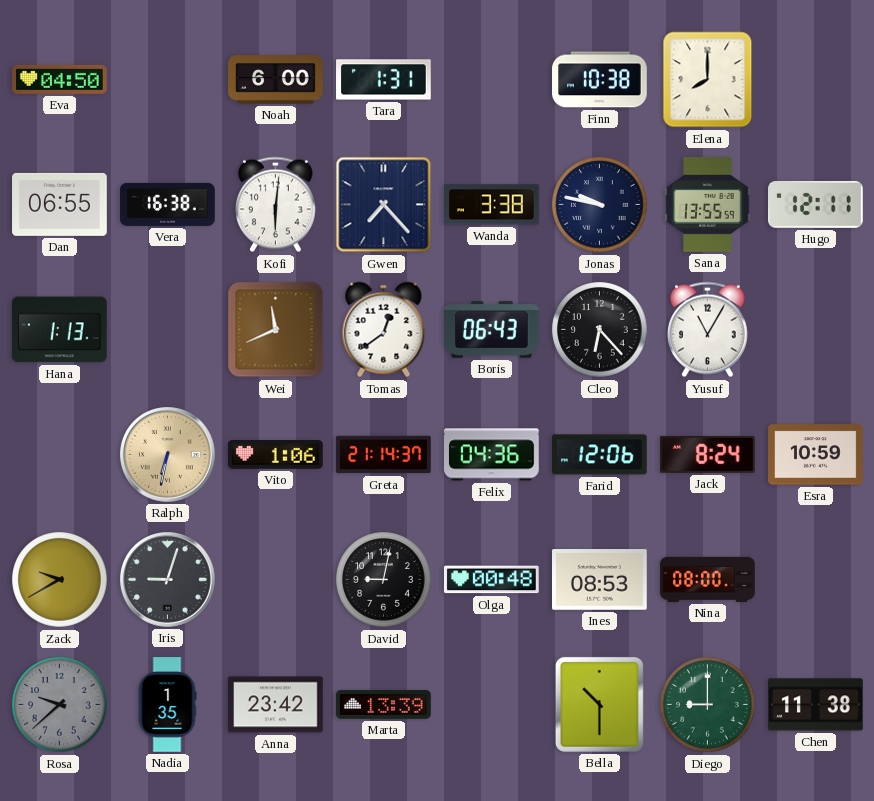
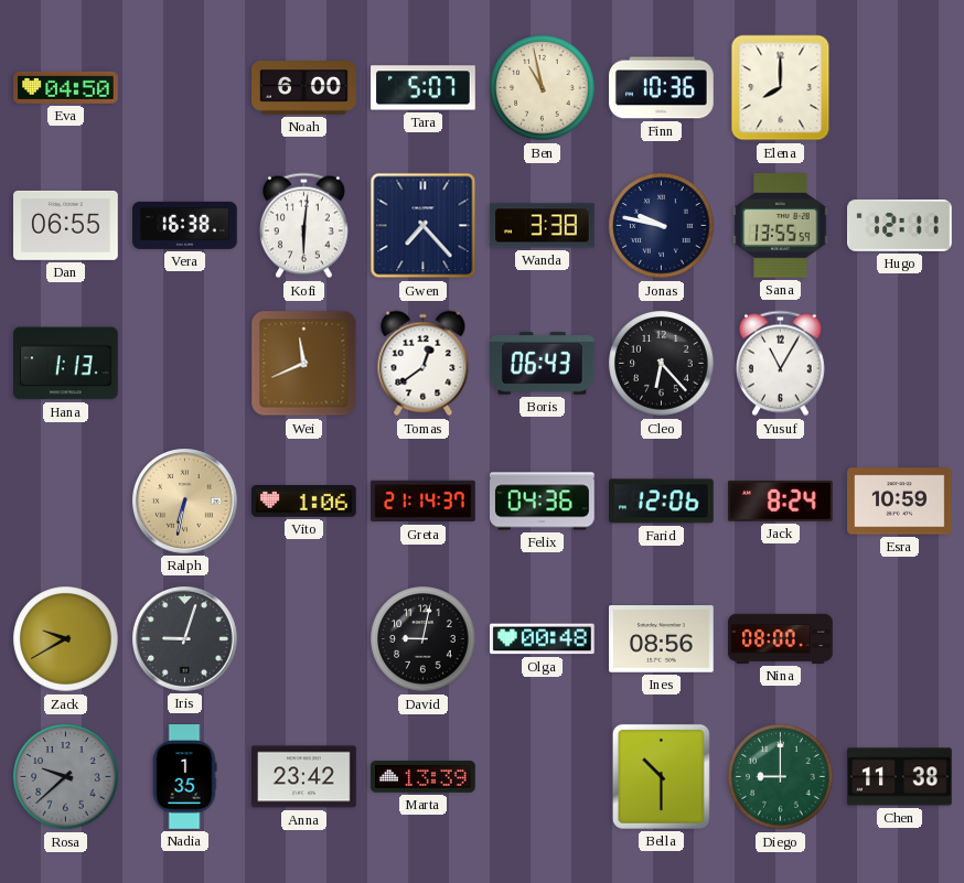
Tara: 1:31 -> 5:07
Ben: none -> 10:58
Finn: 10:38 -> 10:36
Ines: 08:53 -> 08:56
